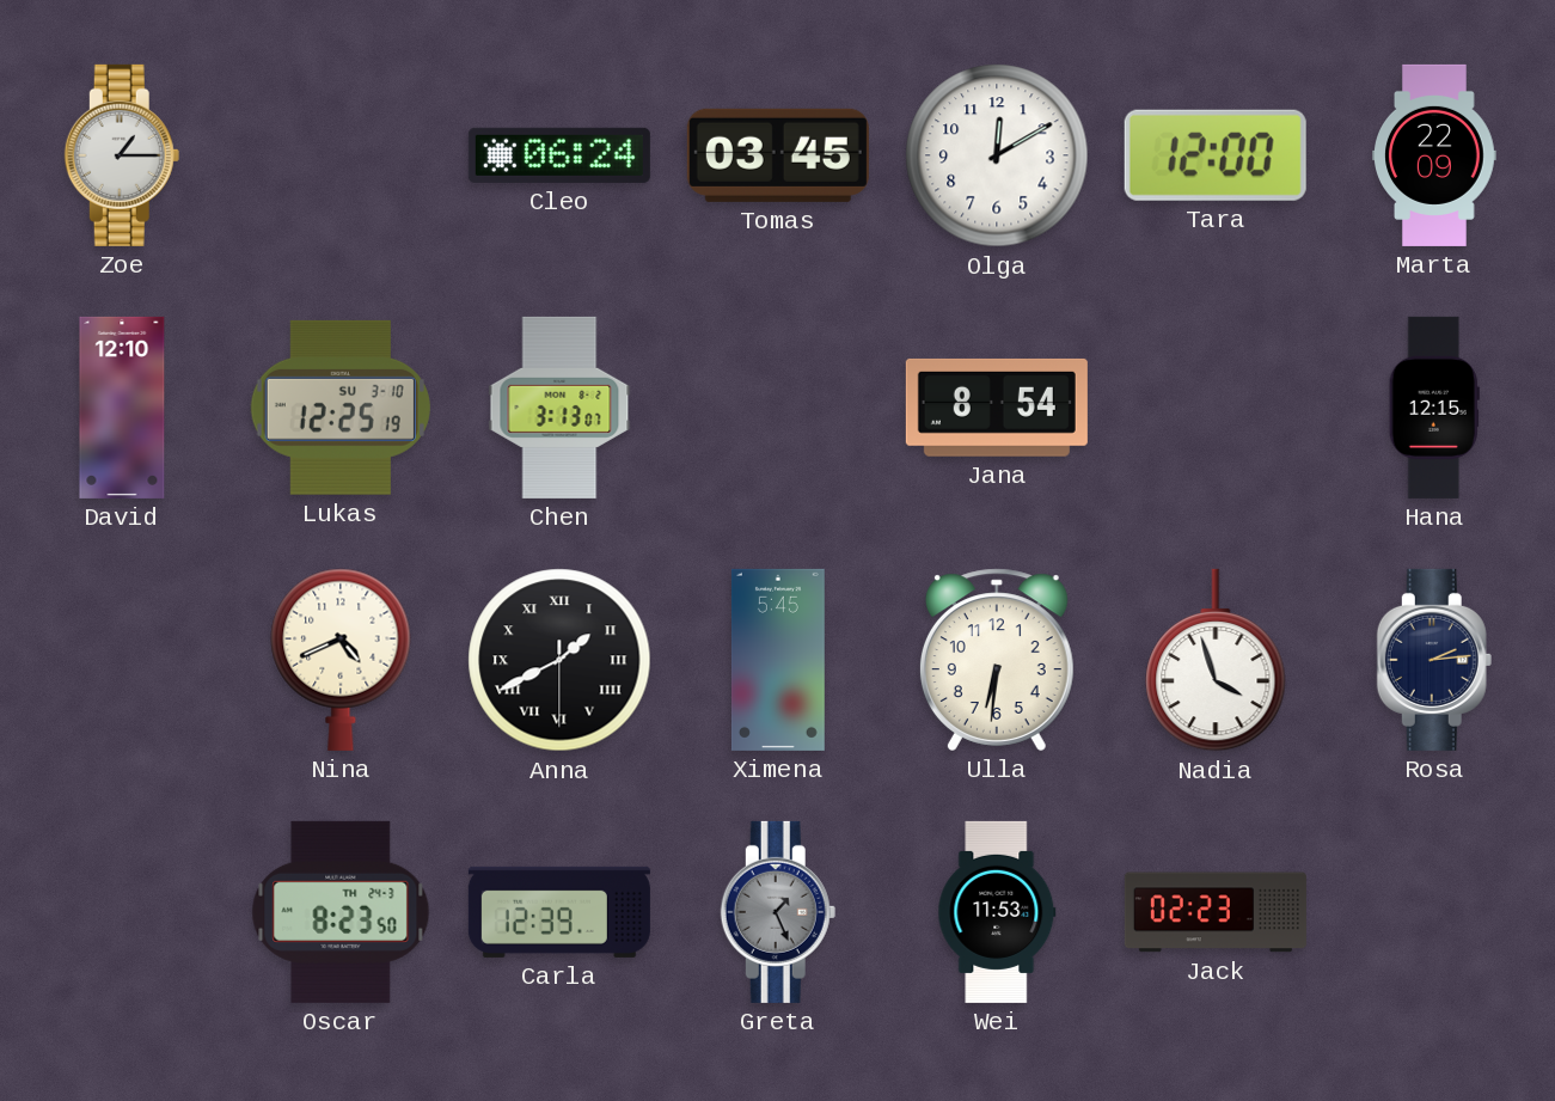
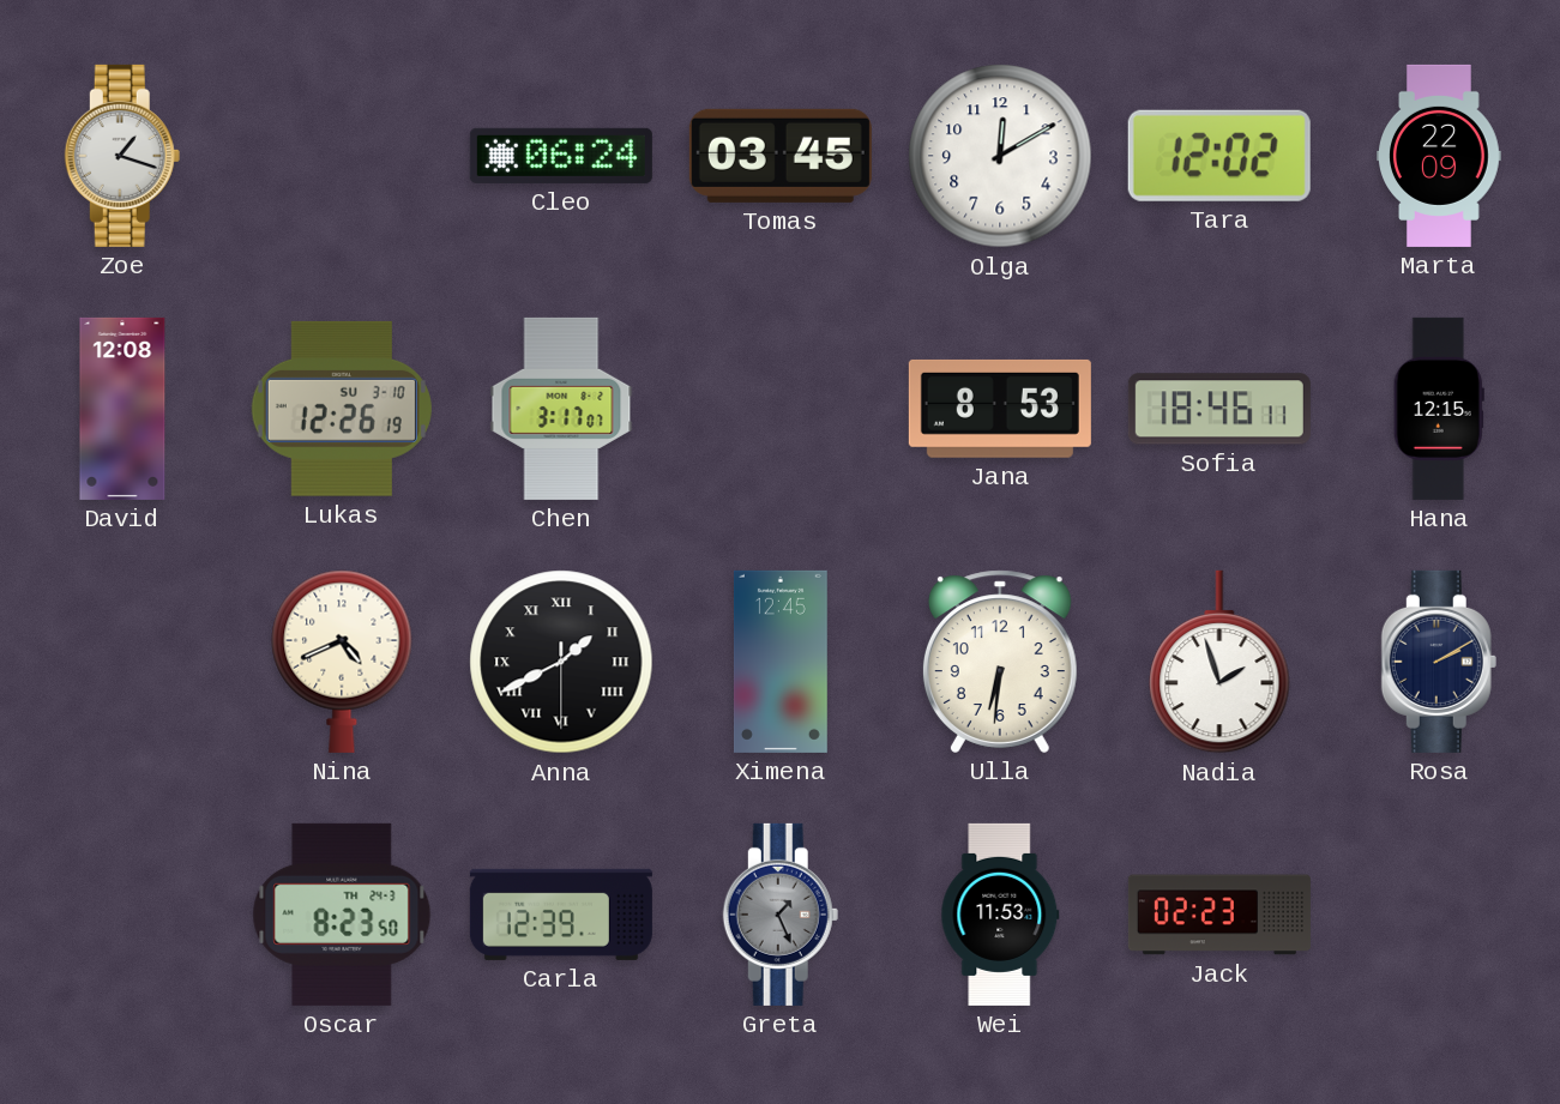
Zoe: 1:15 -> 1:18
Tara: 12:00 -> 12:02
David: 12:10 -> 12:08
Lukas: 12:25 -> 12:26
Chen: 3:13 -> 3:17
Jana: 8:54 -> 8:53
Sofia: none -> 18:46
Ximena: 5:45 -> 12:45
Nadia: 3:57 -> 1:57
Rosa: 2:14 -> 2:10
